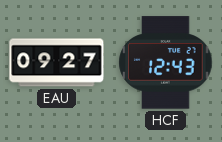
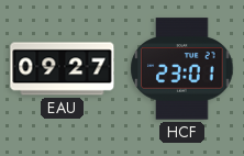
HCF: 12:43 -> 23:01
